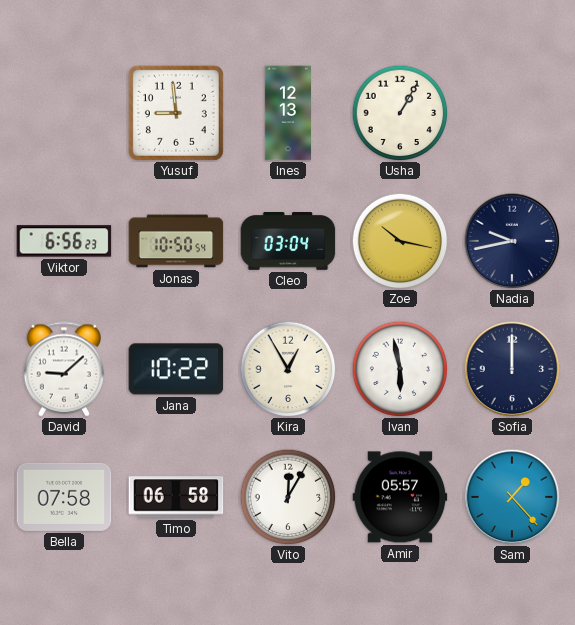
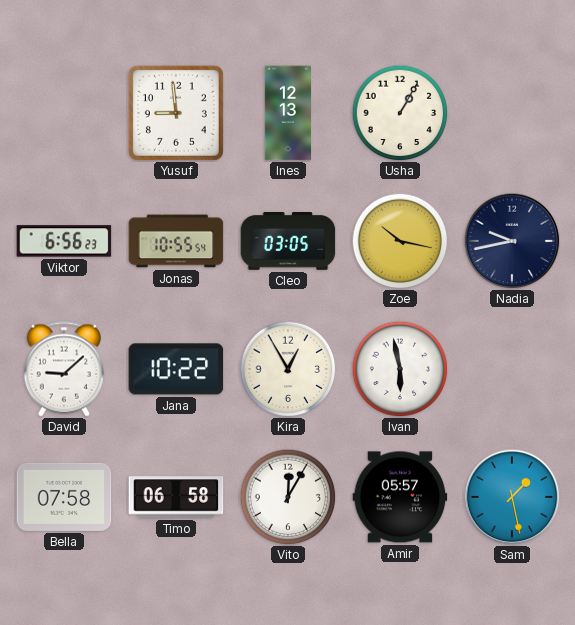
Jonas: 10:50 -> 10:55
Cleo: 03:04 -> 03:05
Sofia: 12:00 -> none
Sam: 1:23 -> 1:28
